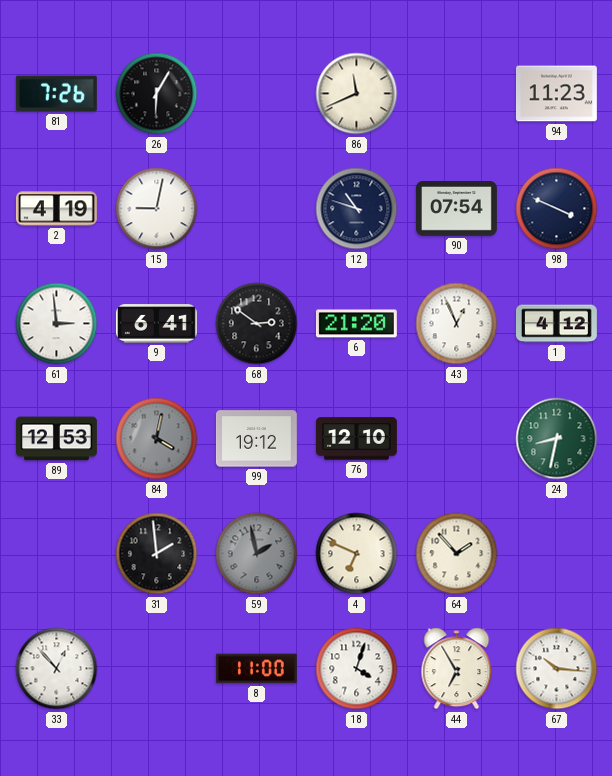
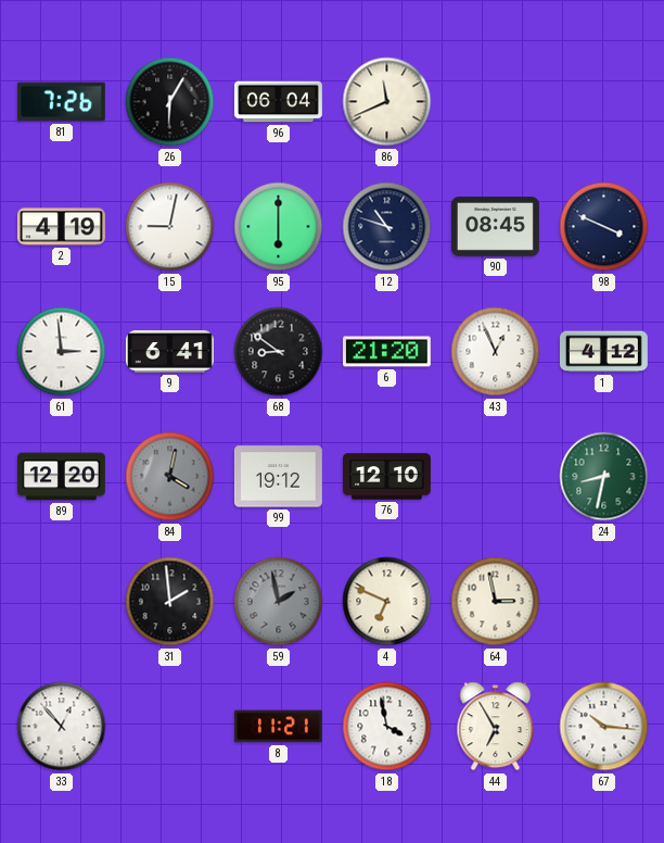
96: none -> 06:04
94: 11:23 -> none
95: none -> 6:00
90: 07:54 -> 08:45
68: 2:51 -> 8:51
89: 12:53 -> 12:20
64: 1:53 -> 2:58
8: 11:00 -> 11:21
18: 4:03 -> 3:58
